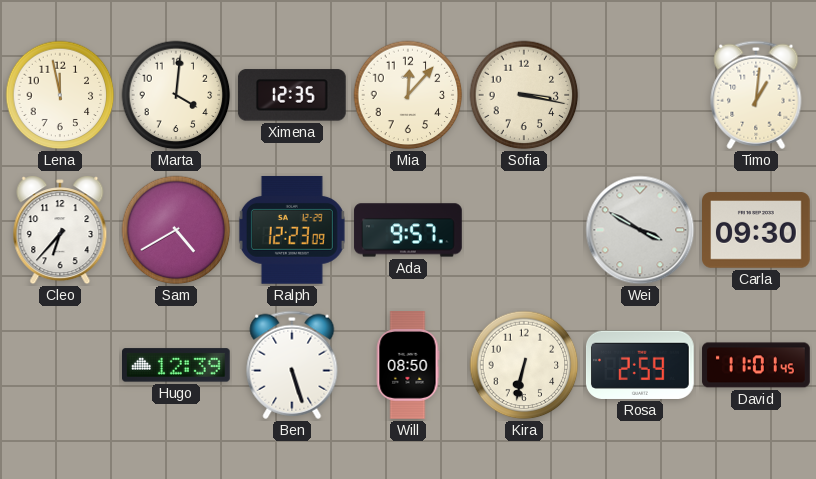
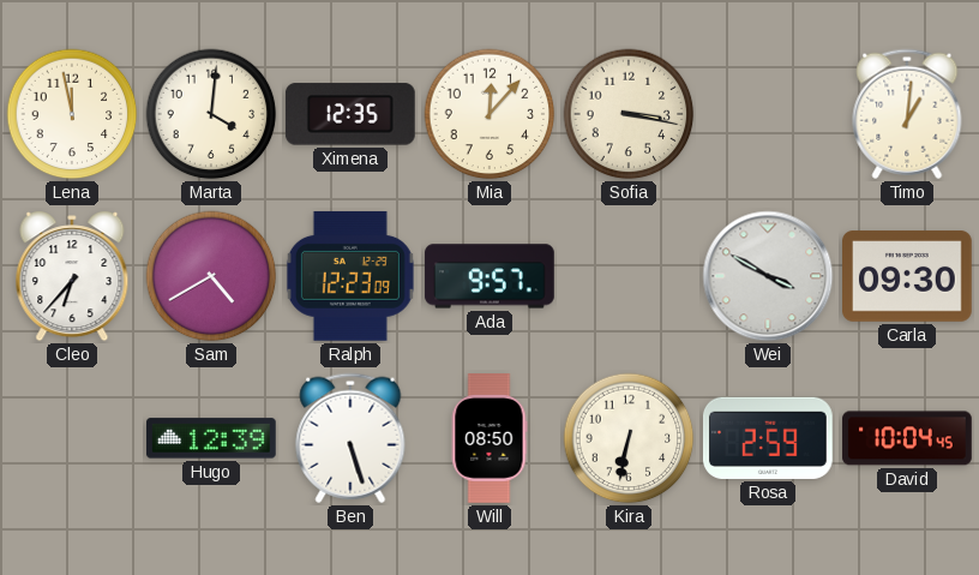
David: 11:01 -> 10:04
